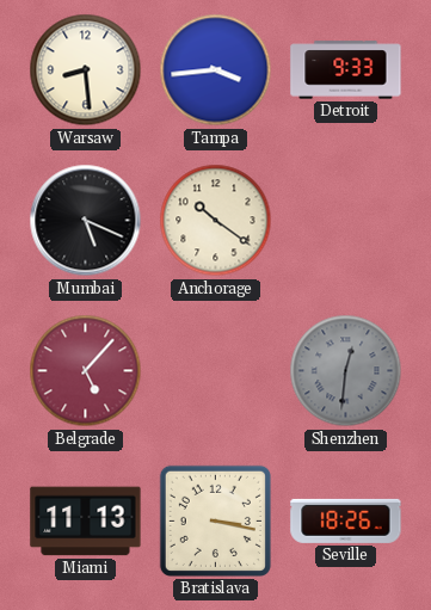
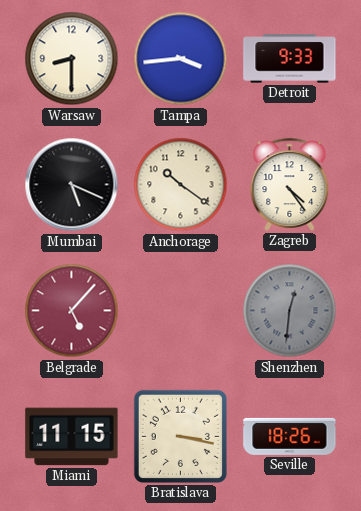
Warsaw: 8:29 -> 8:30
Zagreb: none -> 4:24
Miami: 11:13 -> 11:15
